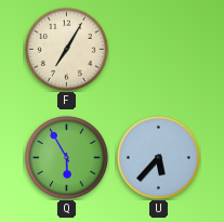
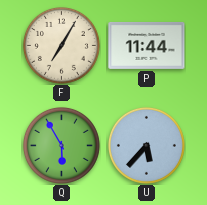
P: none -> 11:44
